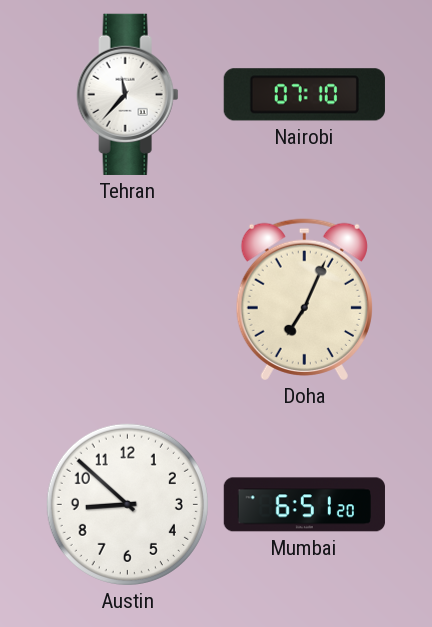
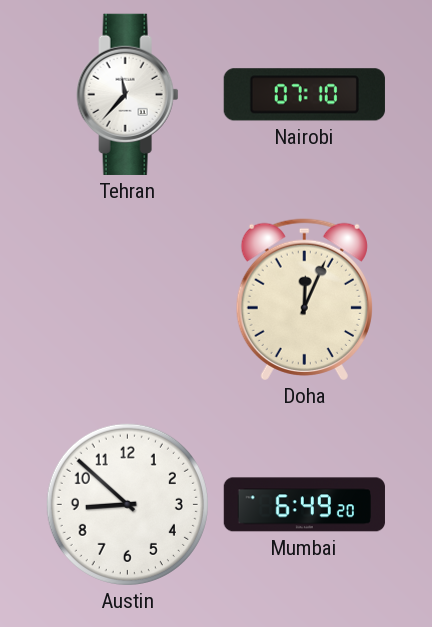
Doha: 7:04 -> 12:04
Mumbai: 6:51 -> 6:49
